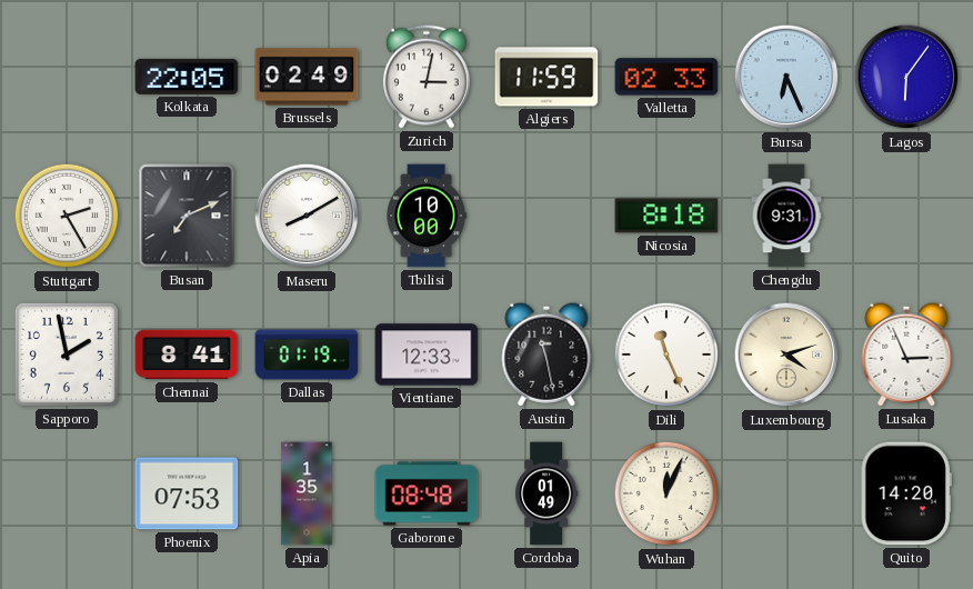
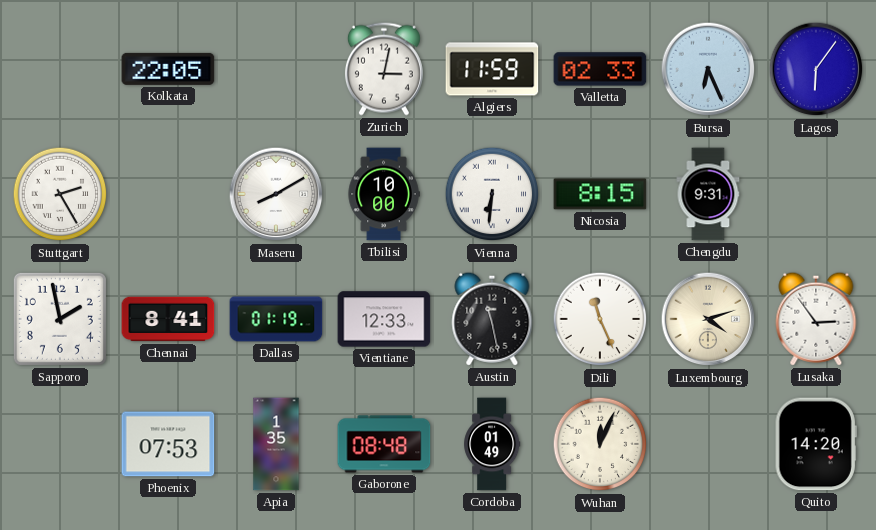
Brussels: 02:49 -> none
Busan: 7:11 -> none
Vienna: none -> 6:31
Nicosia: 8:18 -> 8:15
Lusaka: 2:56 -> 2:54
